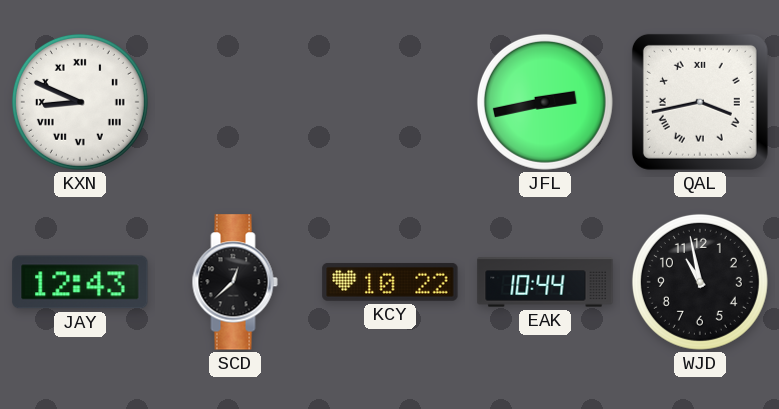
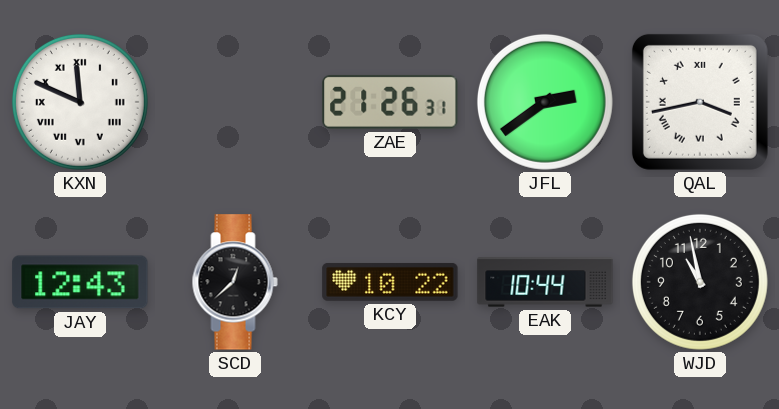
KXN: 8:49 -> 11:49
ZAE: none -> 21:26
JFL: 2:43 -> 2:39
